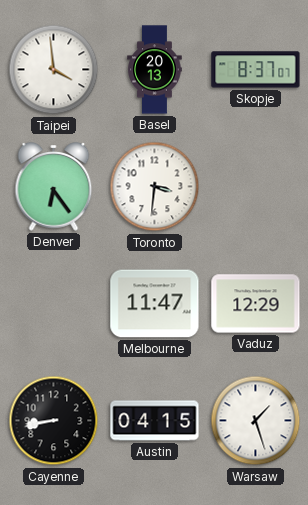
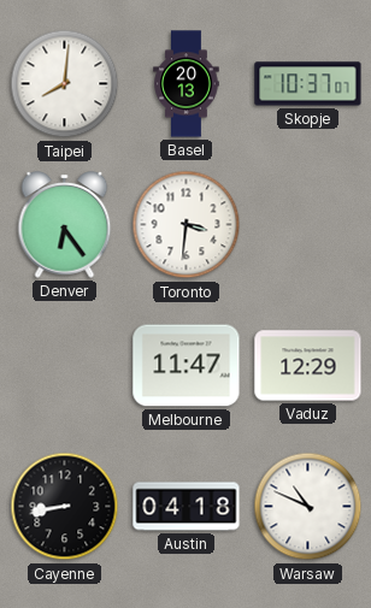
Taipei: 3:59 -> 8:01
Skopje: 8:37 -> 10:37
Austin: 04:15 -> 04:18
Warsaw: 1:27 -> 10:49
